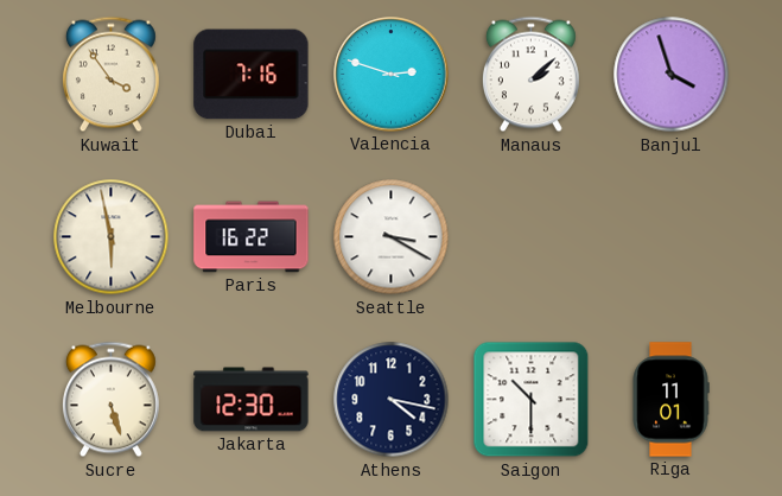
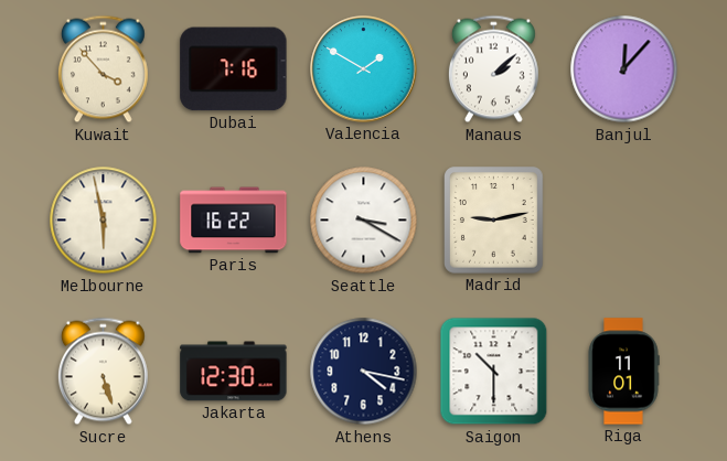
Kuwait: 3:54 -> 3:53
Valencia: 2:48 -> 1:50
Banjul: 3:57 -> 12:07
Madrid: none -> 9:13
